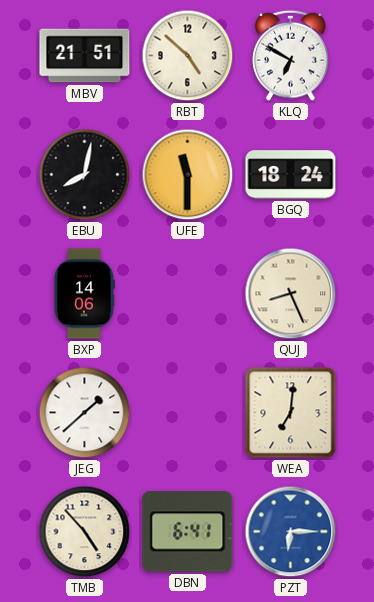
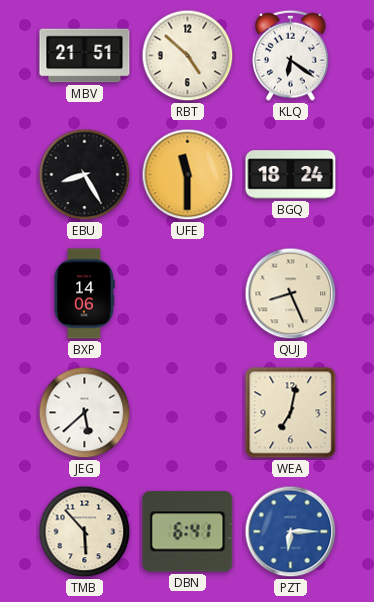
KLQ: 6:50 -> 6:21
EBU: 8:02 -> 8:25
JEG: 1:38 -> 5:38
WEA: 7:01 -> 7:02
TMB: 4:53 -> 5:53
